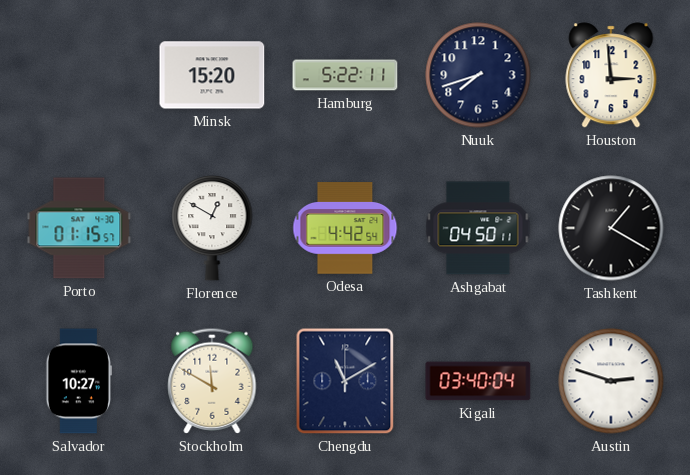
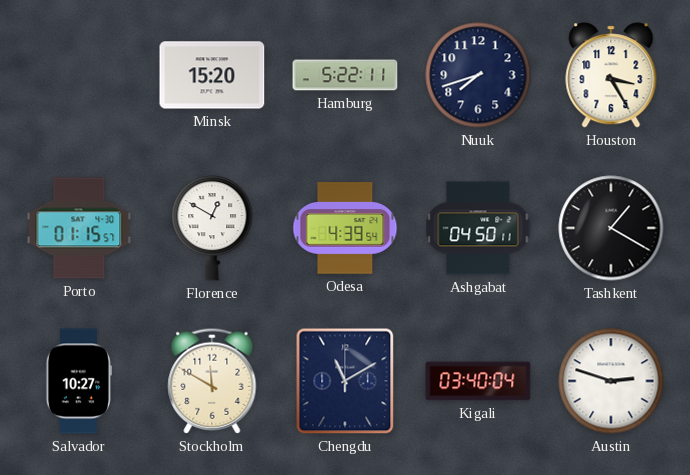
Houston: 2:59 -> 3:25
Odesa: 4:42 -> 4:39
